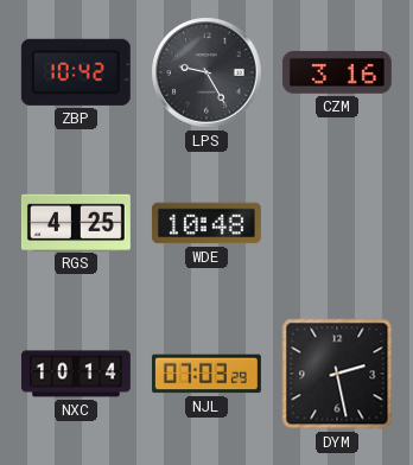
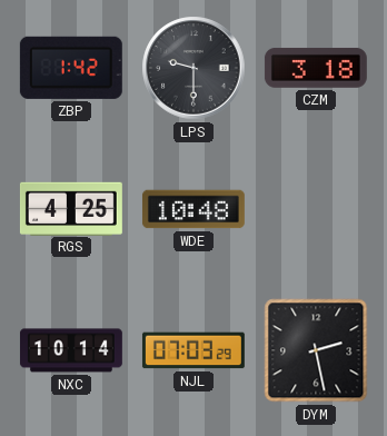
ZBP: 10:42 -> 1:42
LPS: 9:25 -> 9:30
CZM: 3:16 -> 3:18
